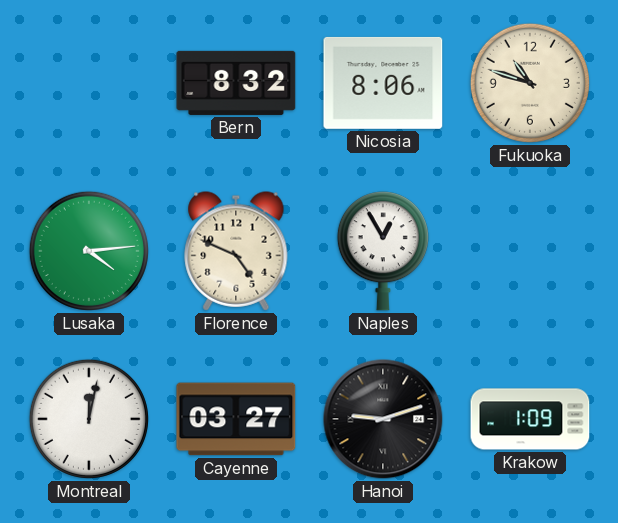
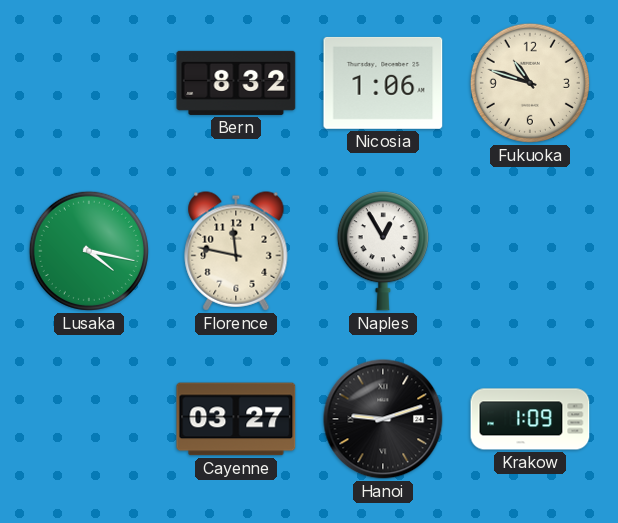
Nicosia: 8:06 -> 1:06
Lusaka: 4:14 -> 4:17
Florence: 4:49 -> 11:47
Montreal: 12:02 -> none
